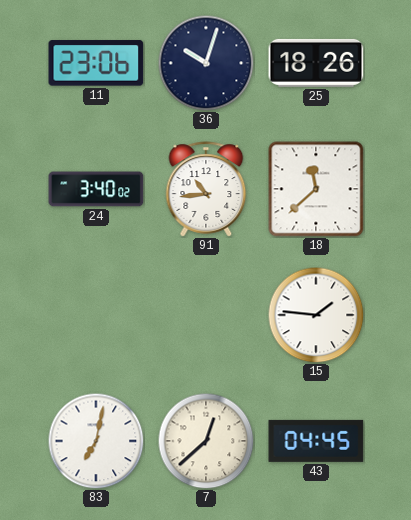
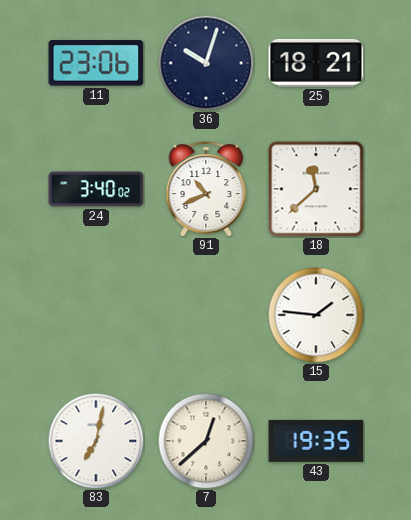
25: 18:26 -> 18:21
91: 10:44 -> 10:41
43: 04:45 -> 19:35
